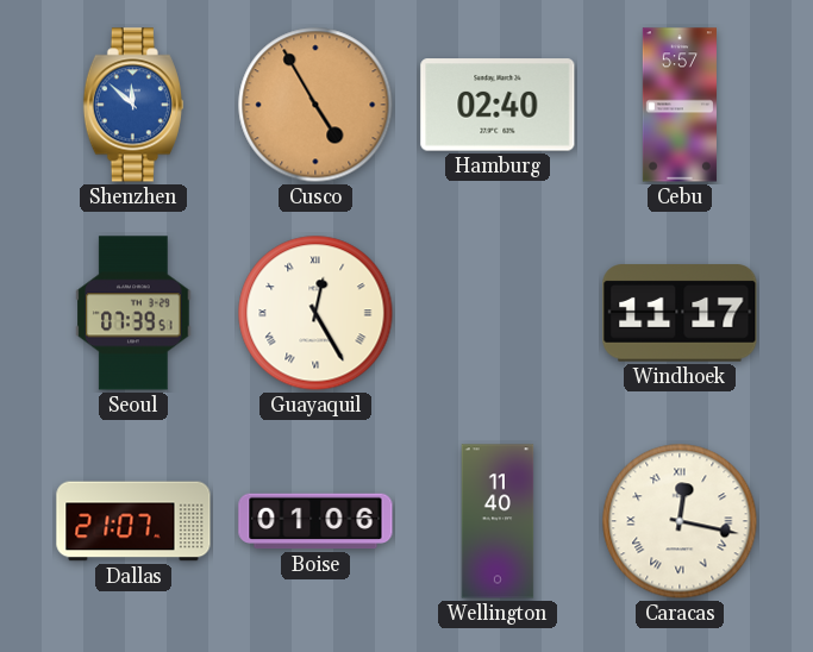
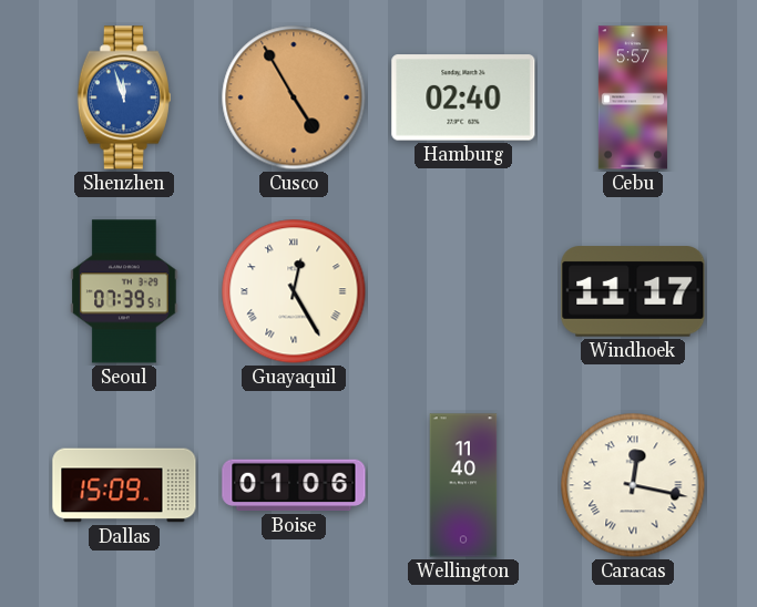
Shenzhen: 11:52 -> 11:57
Dallas: 21:07 -> 15:09
